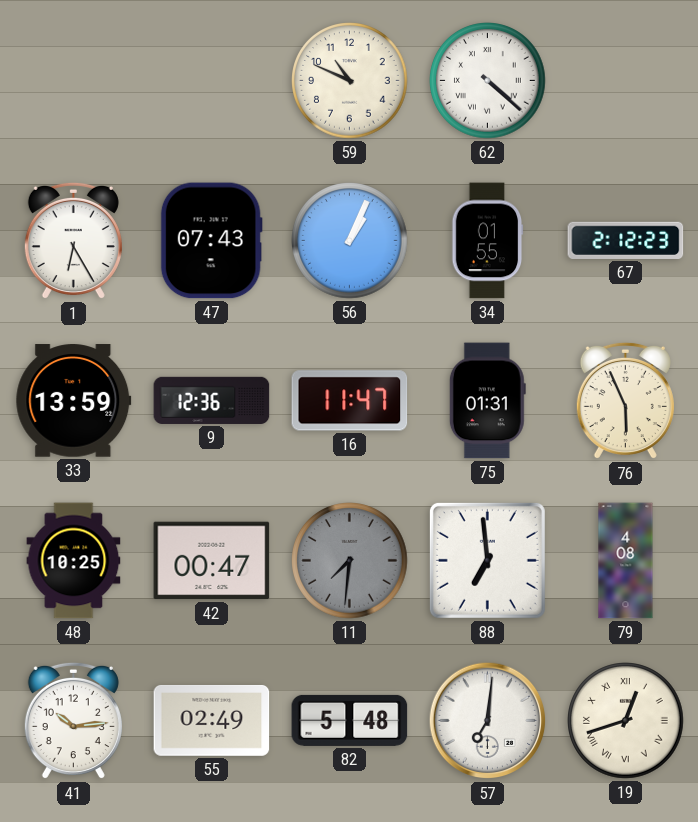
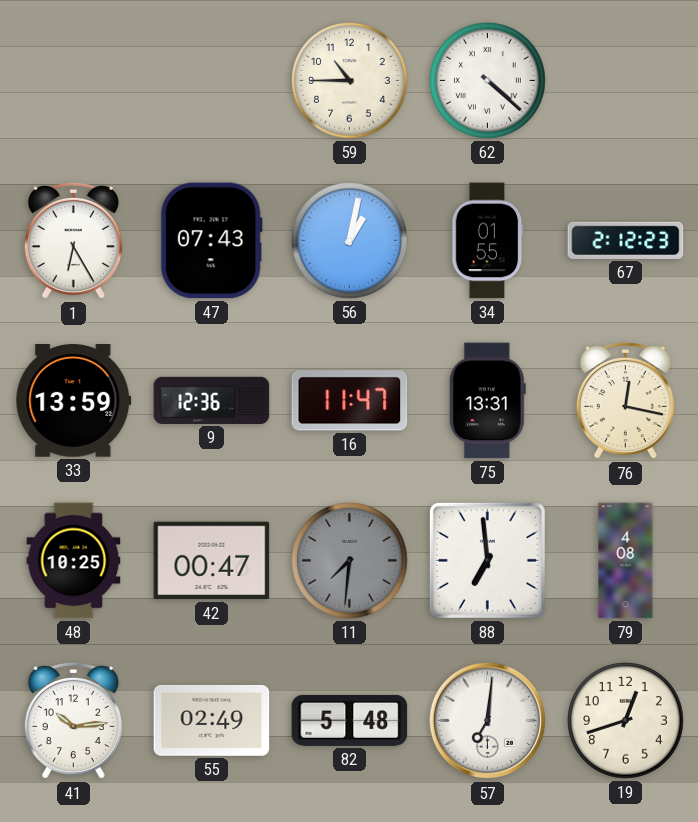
59: 10:49 -> 10:45
56: 1:04 -> 1:02
75: 01:31 -> 13:31
76: 5:56 -> 12:17
19 numerals: Roman -> Arabic
